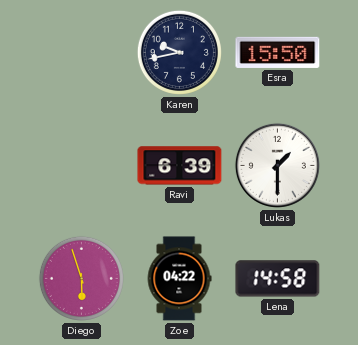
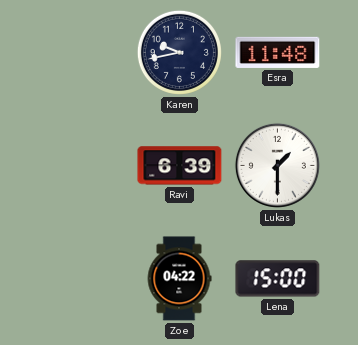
Esra: 15:50 -> 11:48
Diego: 5:57 -> none
Lena: 14:58 -> 15:00
